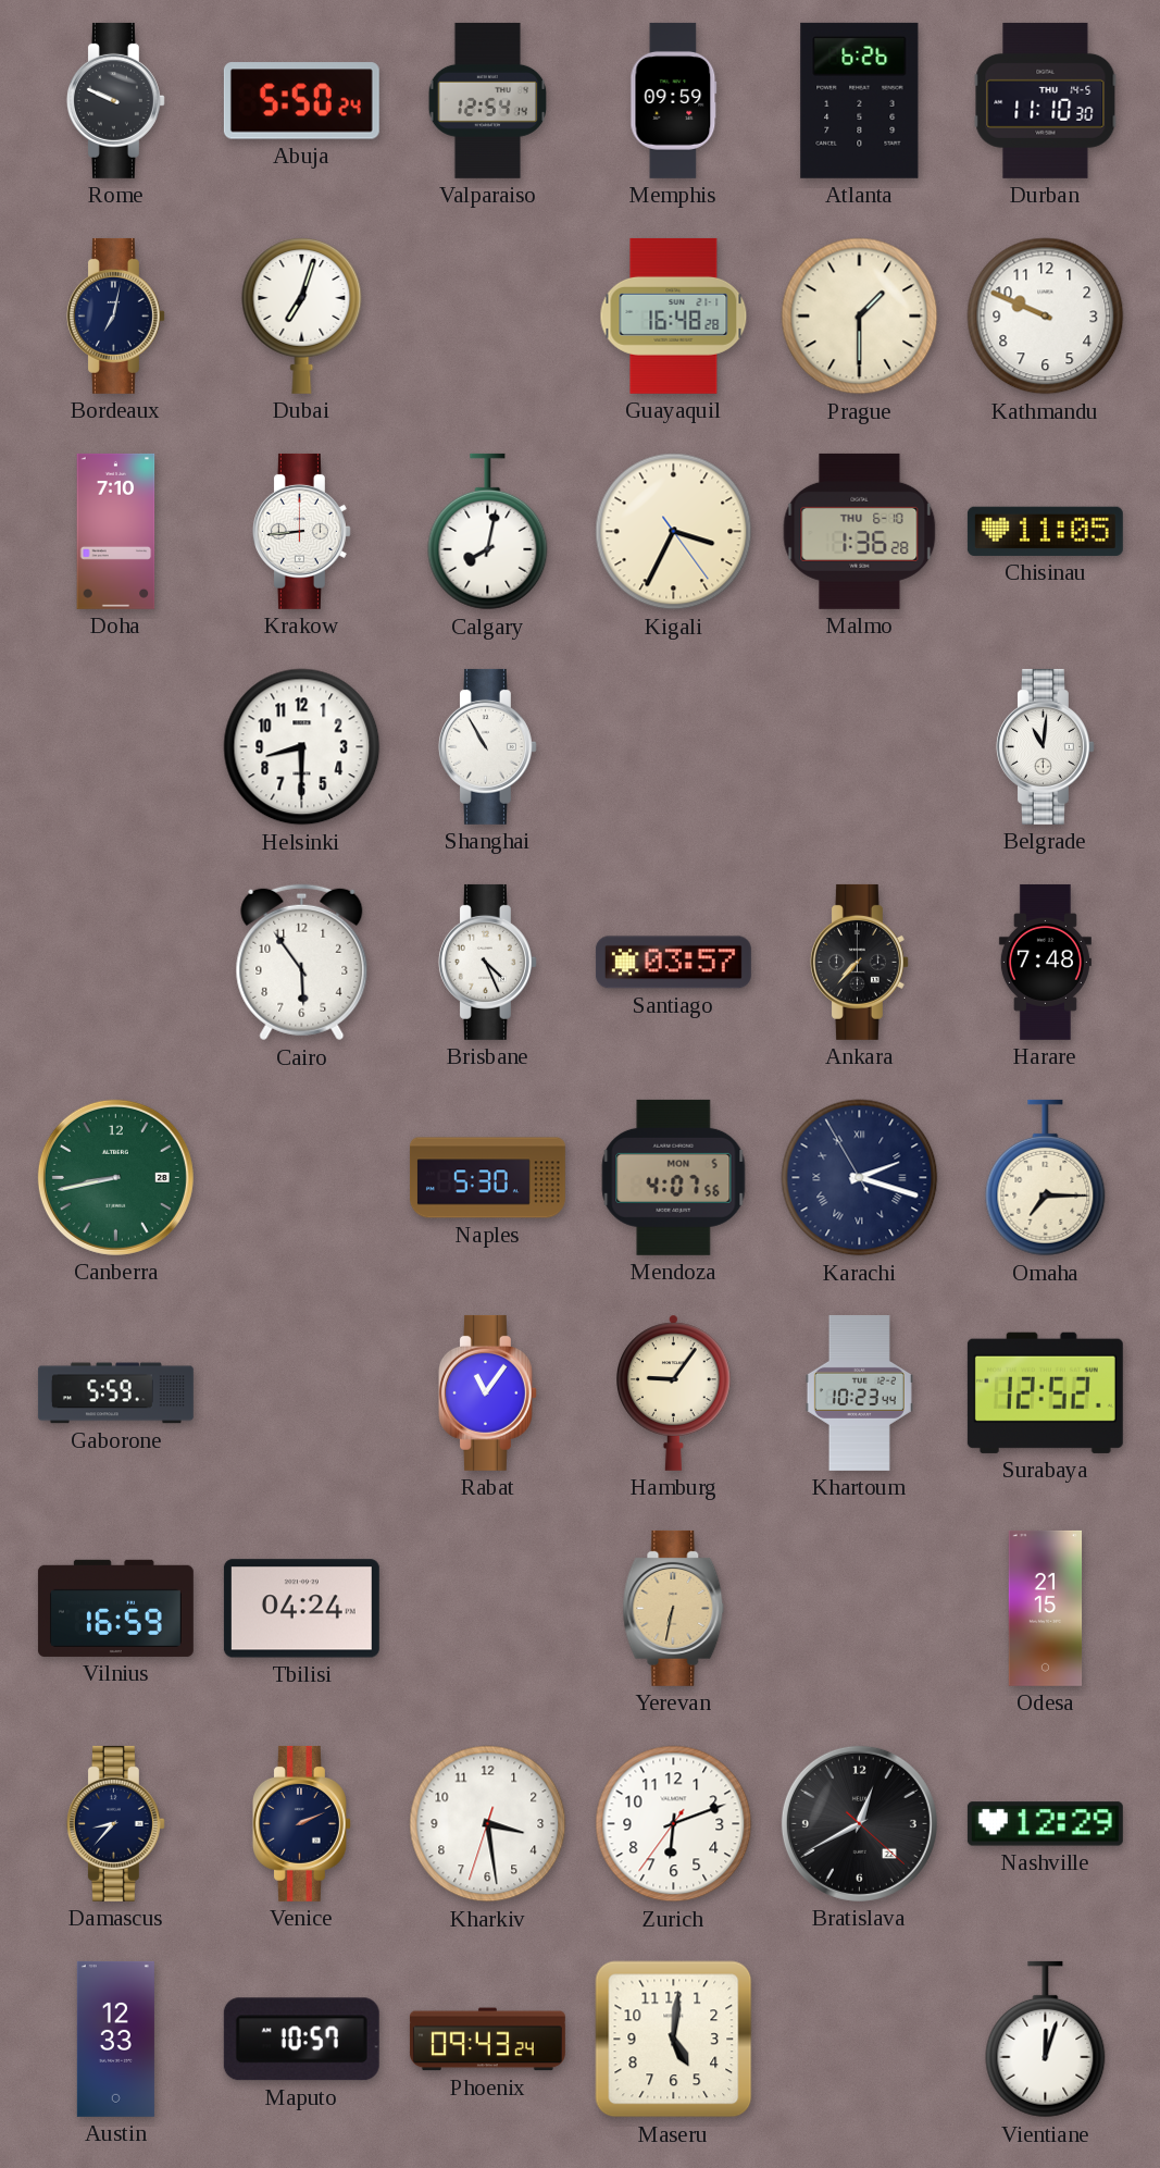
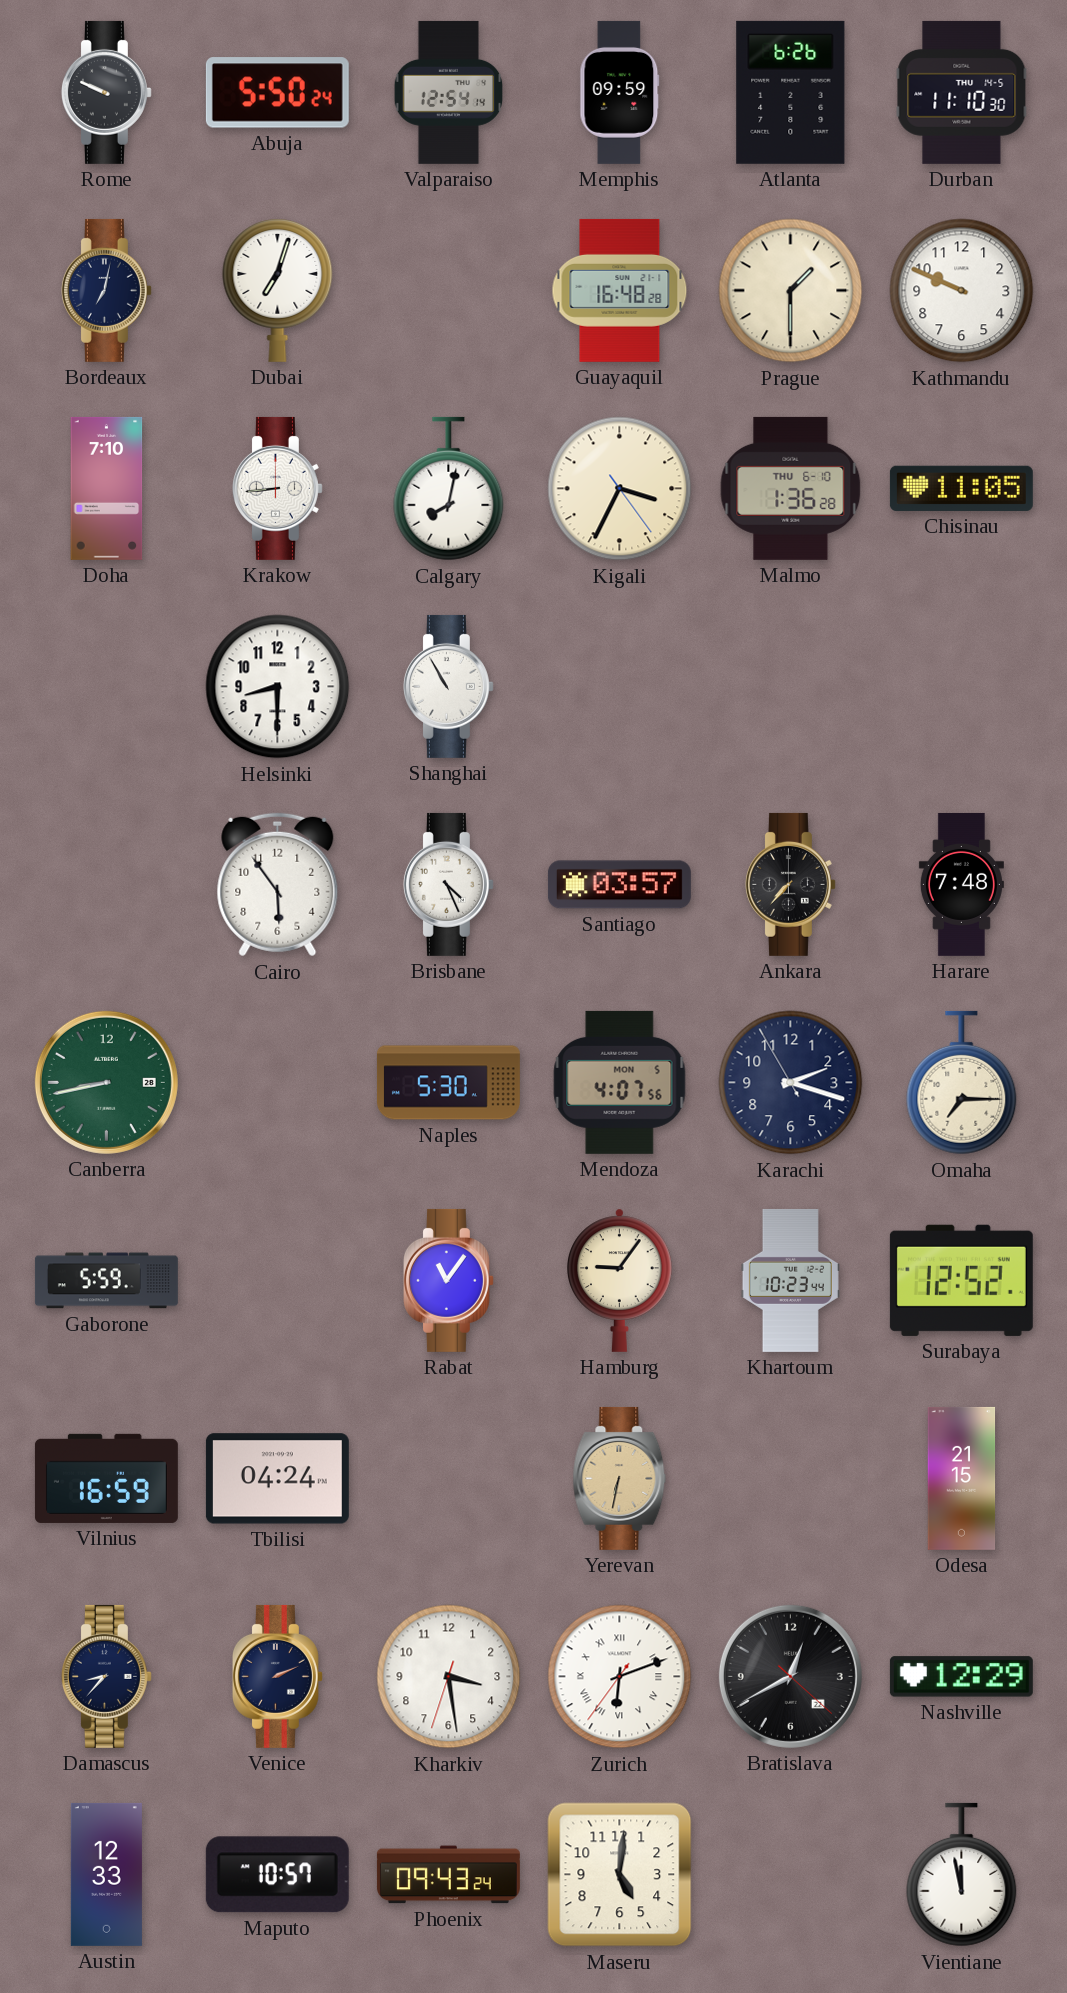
Belgrade: 11:01 -> none
Karachi numerals: Roman -> Arabic
Zurich numerals: Arabic -> Roman
Vientiane: 12:03 -> 11:58
